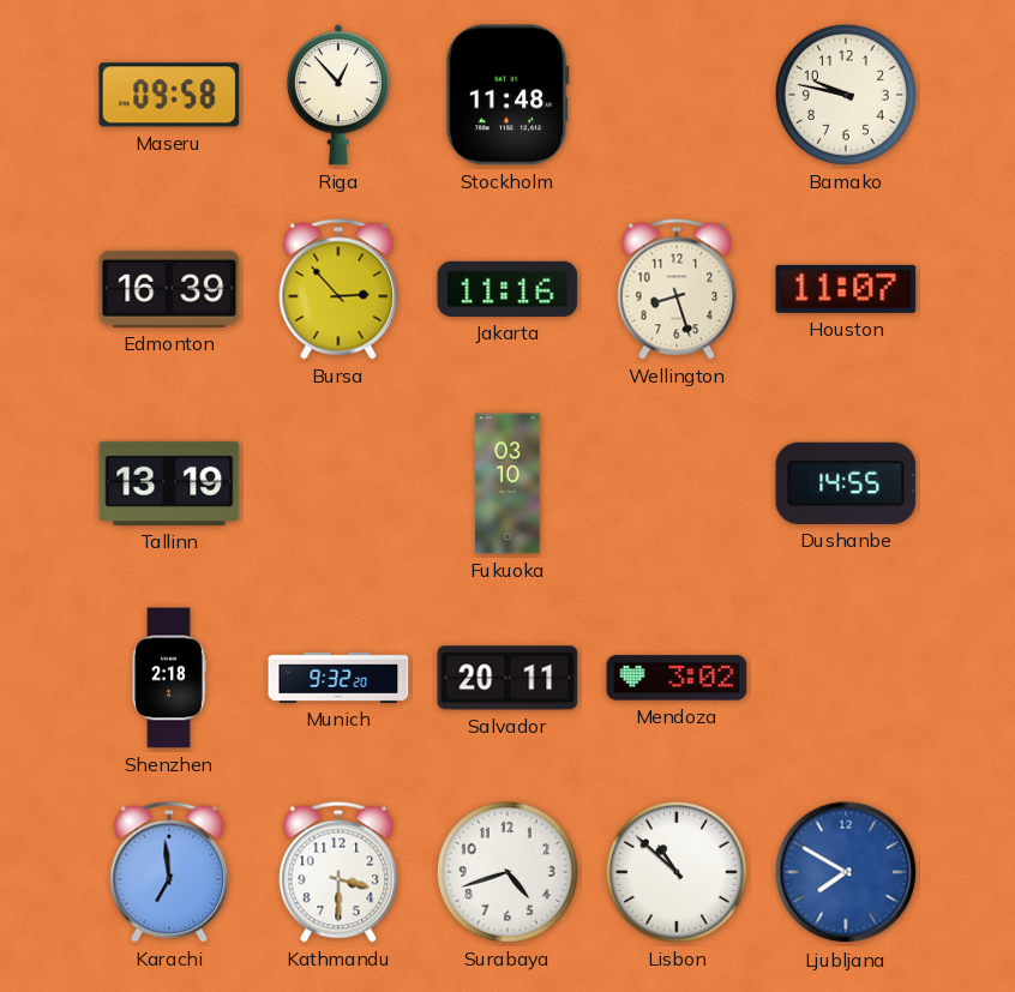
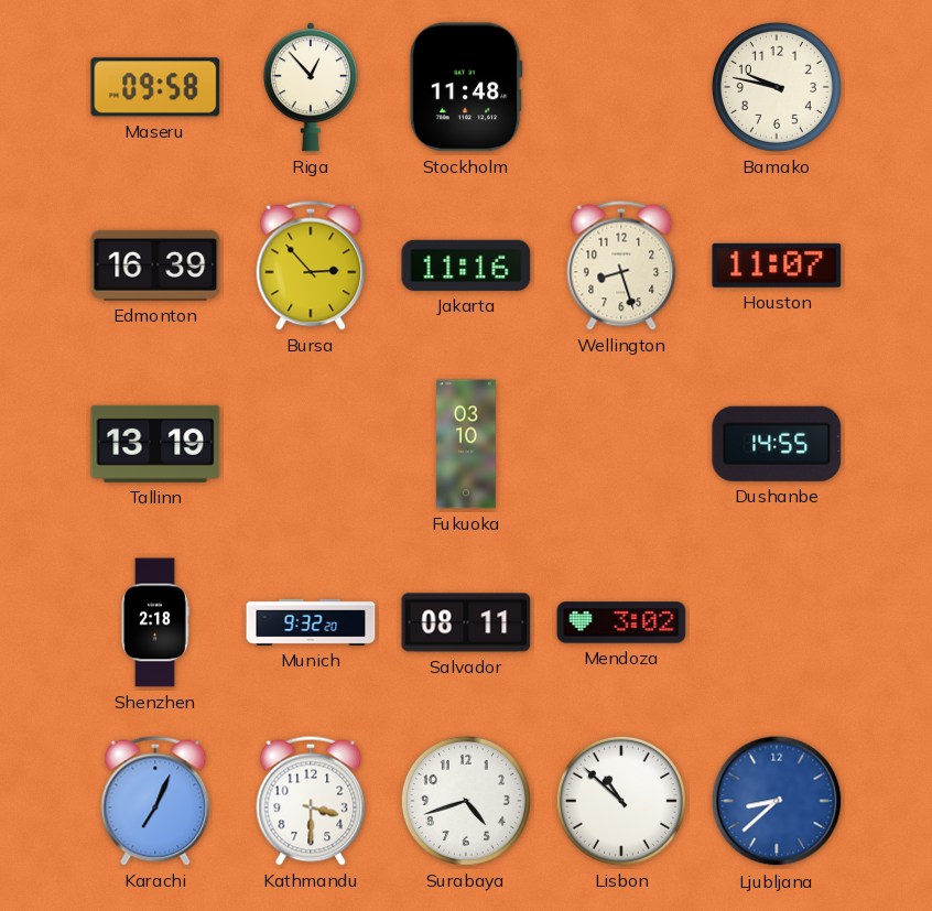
Salvador: 20:11 -> 08:11
Karachi: 6:59 -> 7:04
Ljubljana: 7:50 -> 8:38
